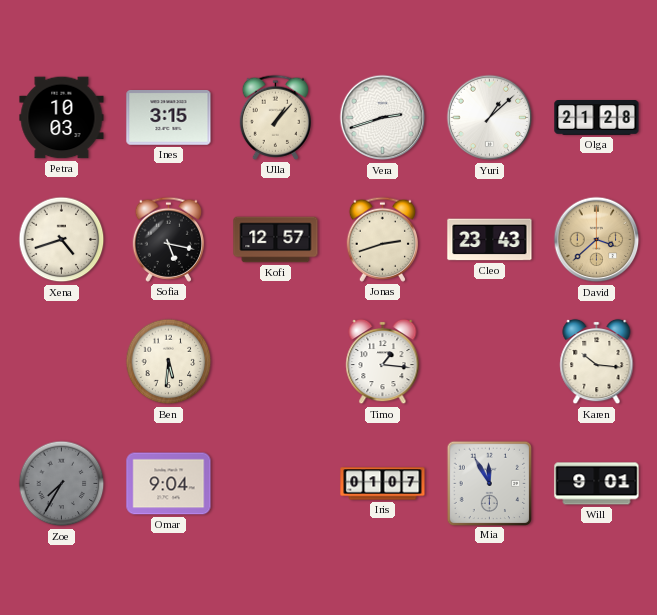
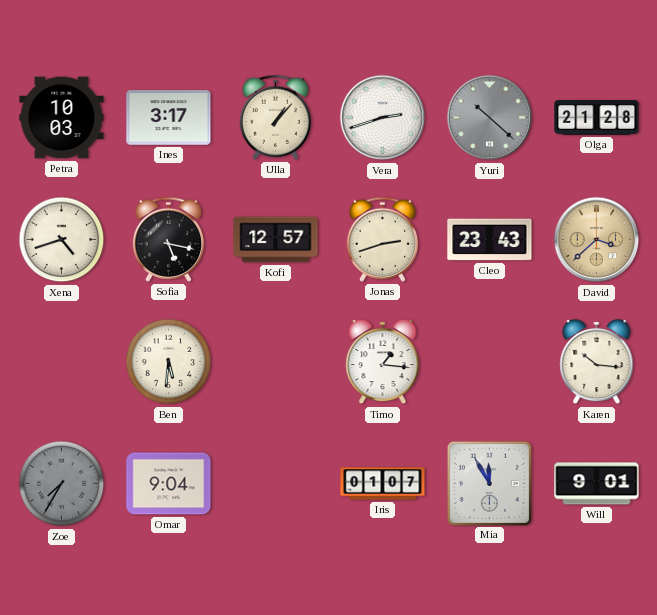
Ines: 3:15 -> 3:17
Yuri: 1:08 -> 10:22
Yuri dial: white -> grey
